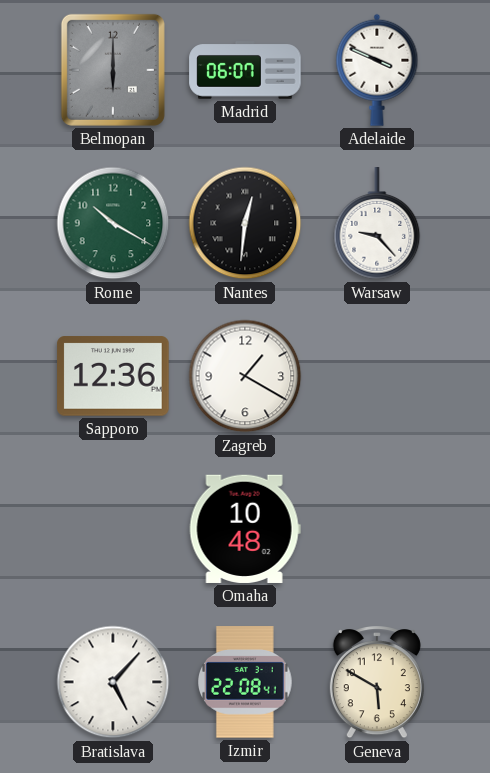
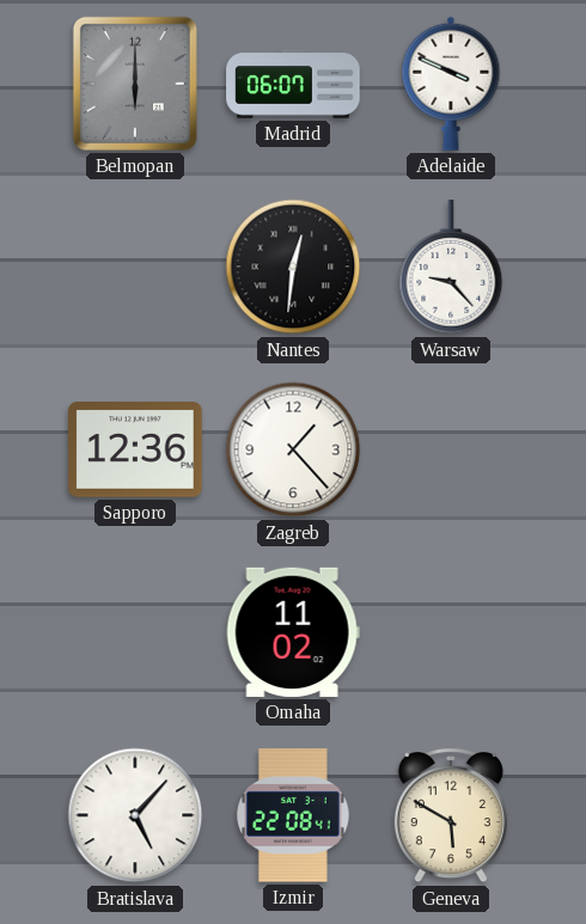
Rome: 10:20 -> none
Zagreb: 1:20 -> 1:23
Omaha: 10:48 -> 11:02
